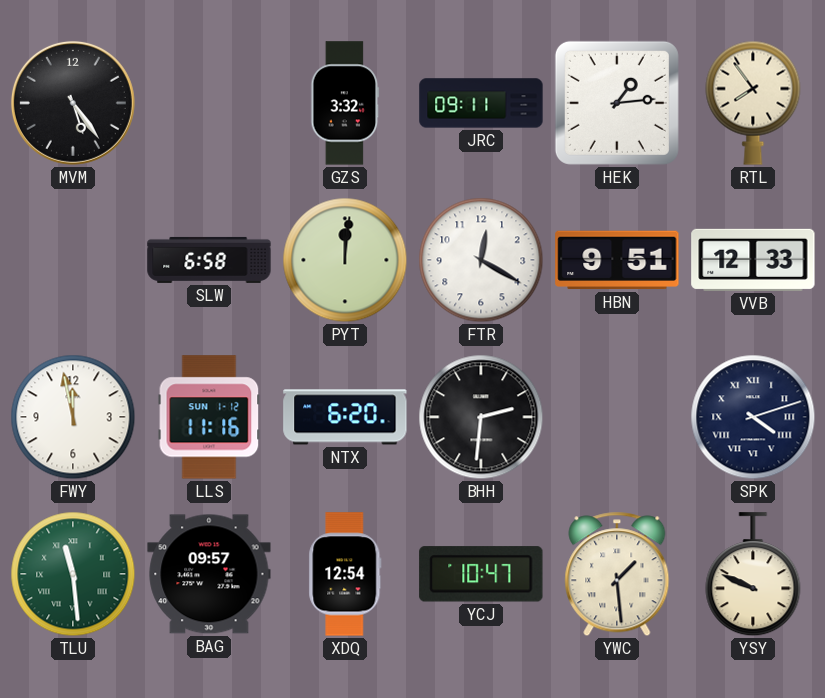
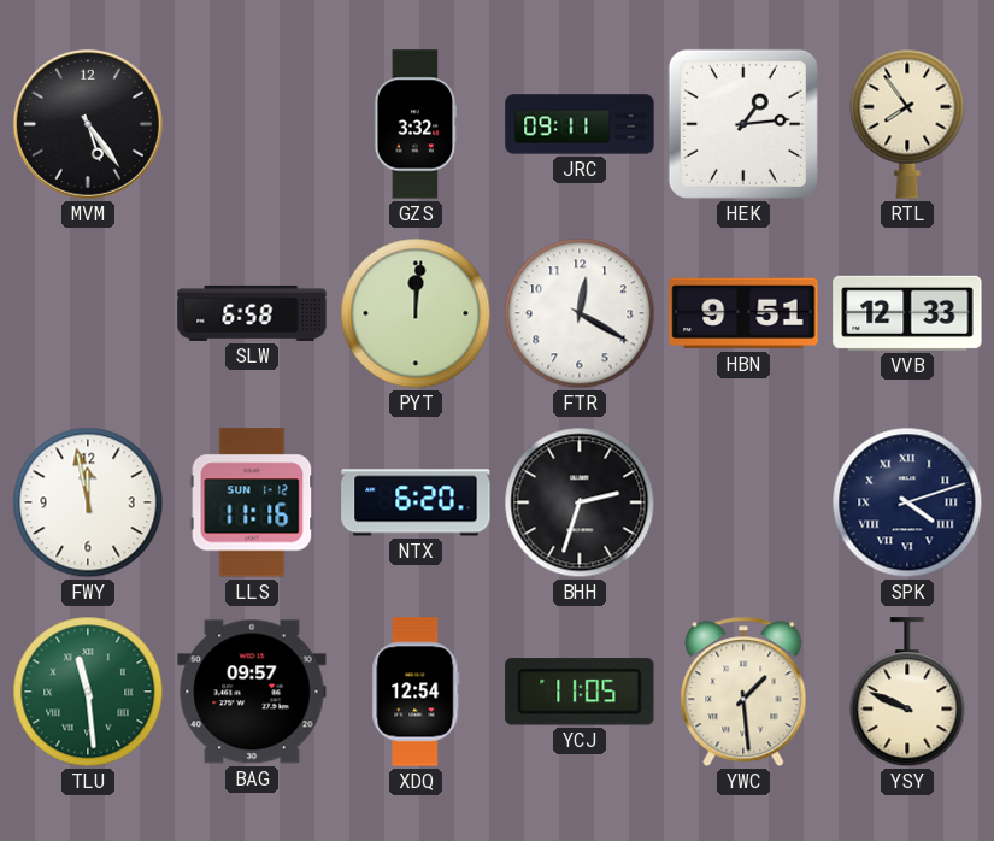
BHH: 2:31 -> 2:33
YCJ: 10:47 -> 11:05
